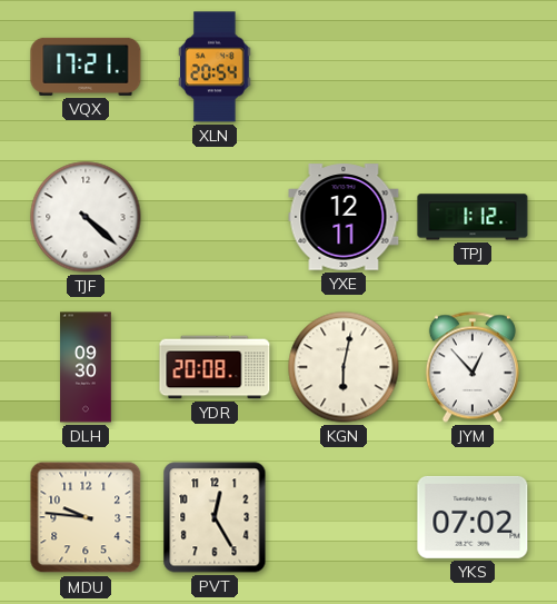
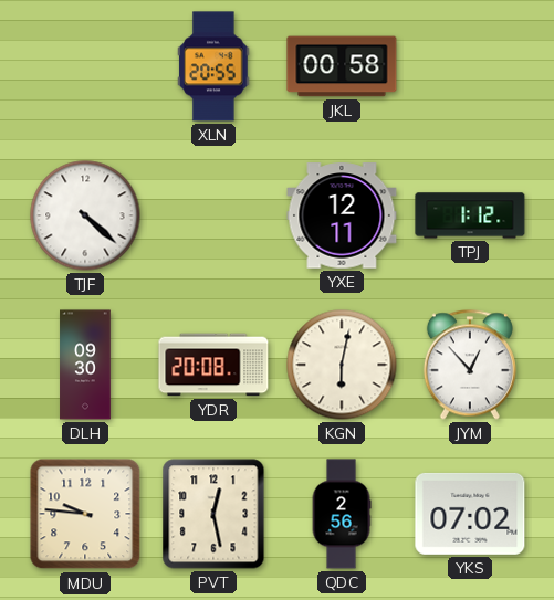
VQX: 17:21 -> none
XLN: 20:54 -> 20:55
JKL: none -> 00:58
PVT: 12:25 -> 12:28
QDC: none -> 2:56
